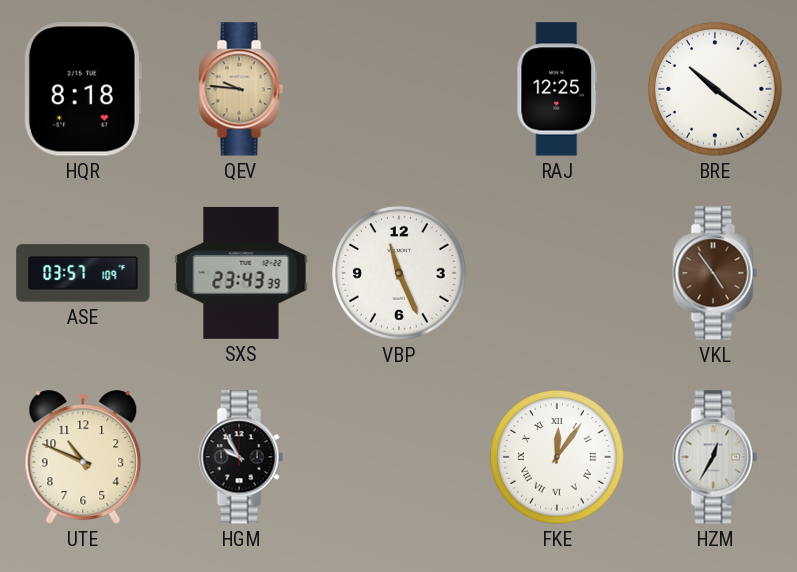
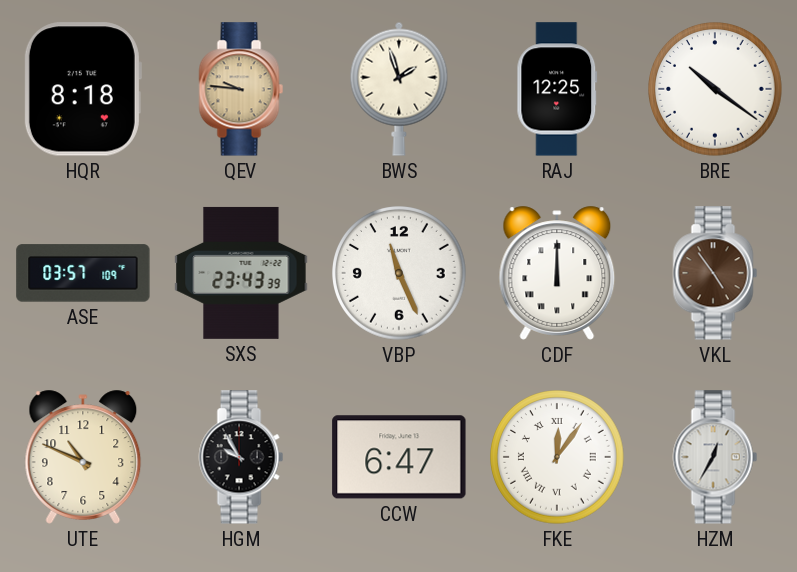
BWS: none -> 1:57
CDF: none -> 12:00
CCW: none -> 6:47
